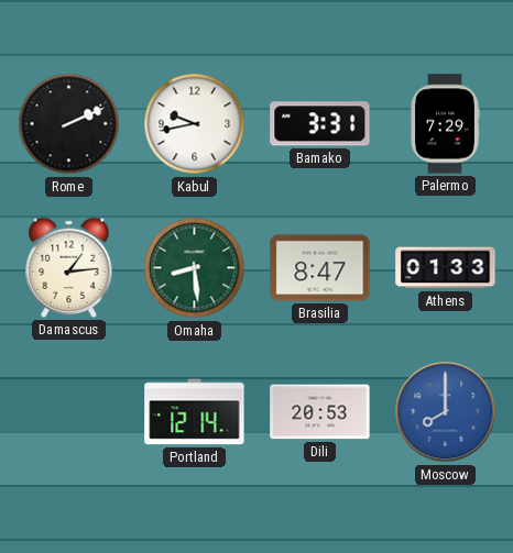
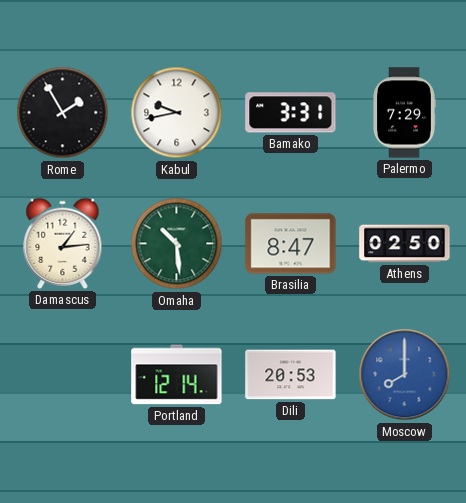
Rome: 2:11 -> 1:55
Omaha: 8:29 -> 10:29
Athens: 01:33 -> 02:50
